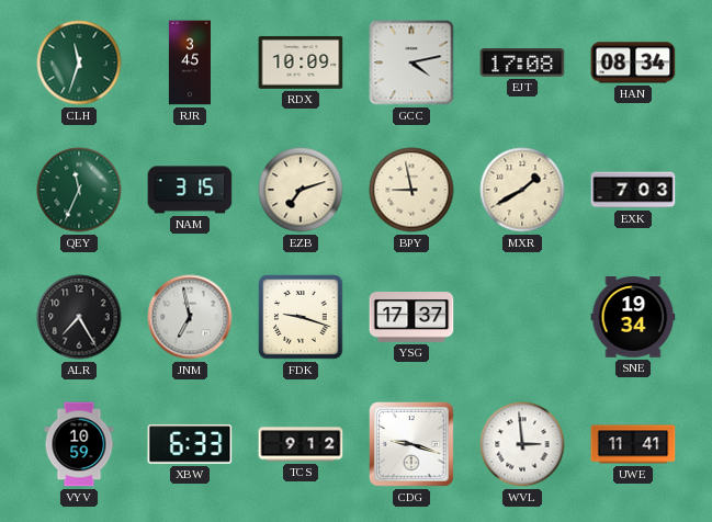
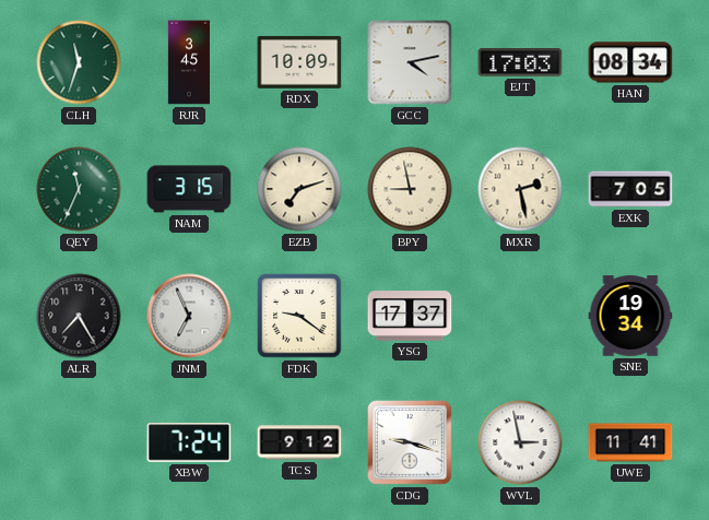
EJT: 17:08 -> 17:03
MXR: 1:40 -> 2:28
EXK: 7:03 -> 7:05
JNM: 6:58 -> 6:56
FDK: 9:18 -> 9:21
VYV: 10:59 -> none
XBW: 6:33 -> 7:24
WVL: 2:59 -> 2:58
